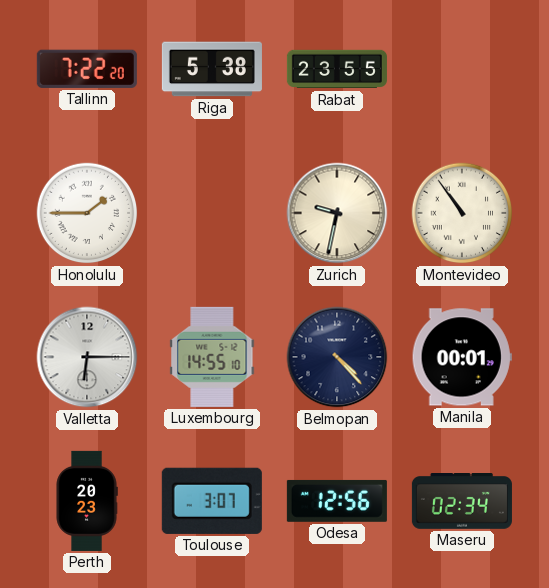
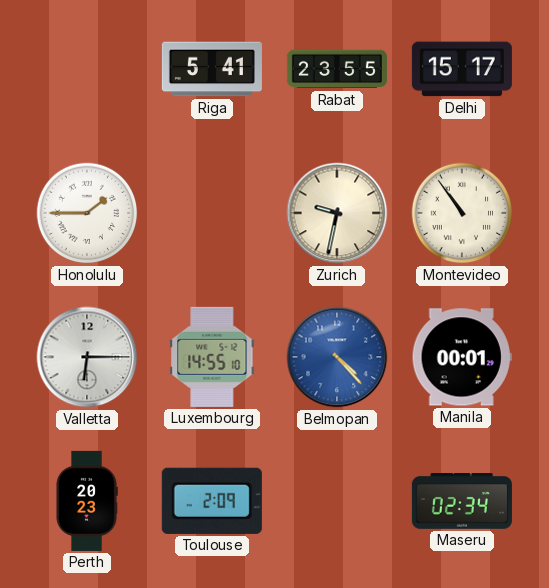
Tallinn: 7:22 -> none
Riga: 5:38 -> 5:41
Delhi: none -> 15:17
Belmopan dial: navy -> blue
Toulouse: 3:07 -> 2:09
Odesa: 12:56 -> none
